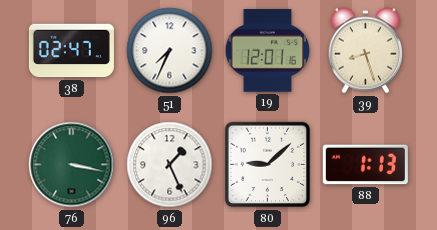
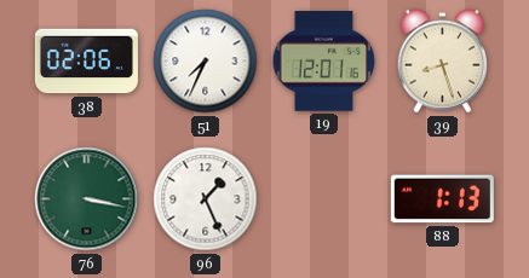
38: 02:47 -> 02:06
80: 9:08 -> none
